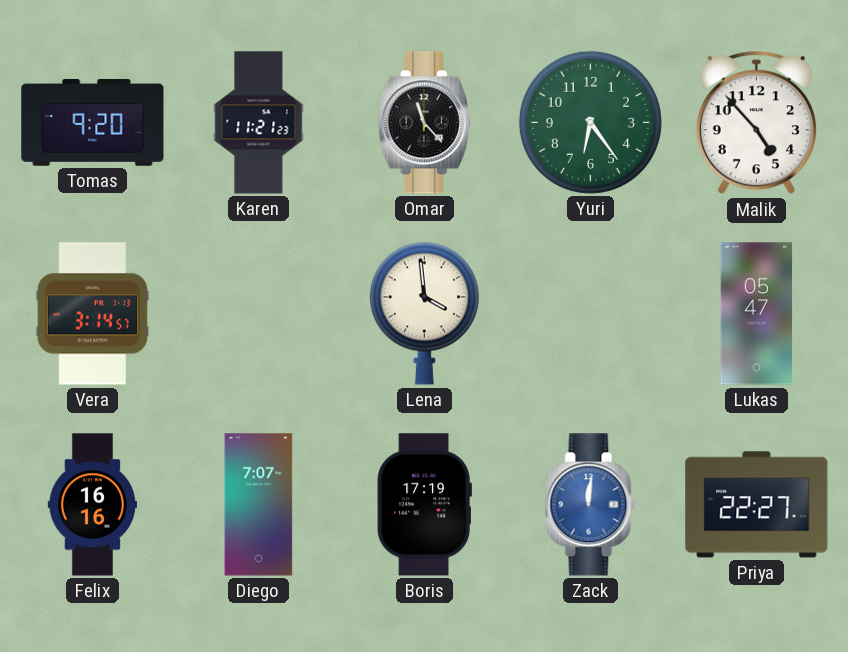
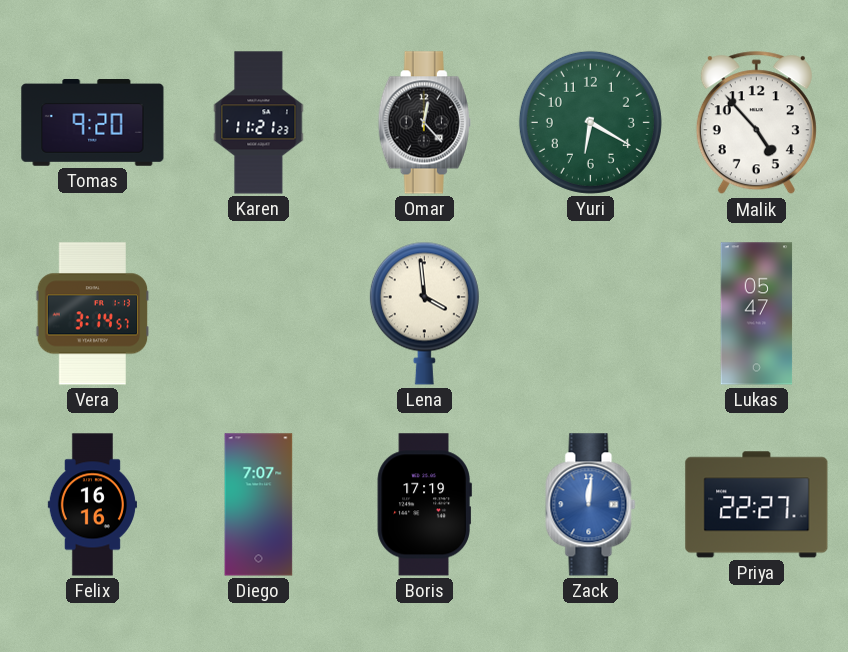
Omar: 11:23 -> 12:23
Yuri: 6:24 -> 6:20
